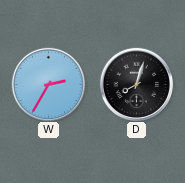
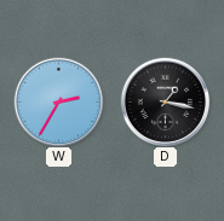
D: 8:03 -> 1:17
